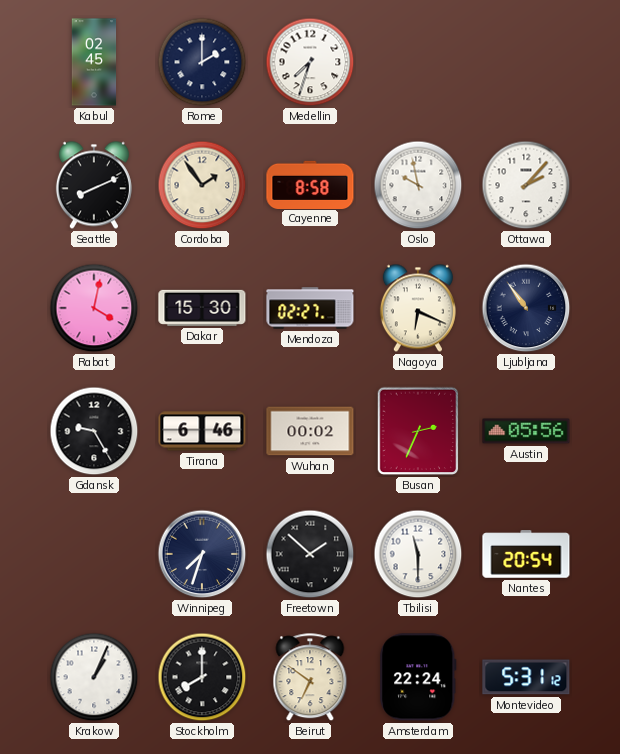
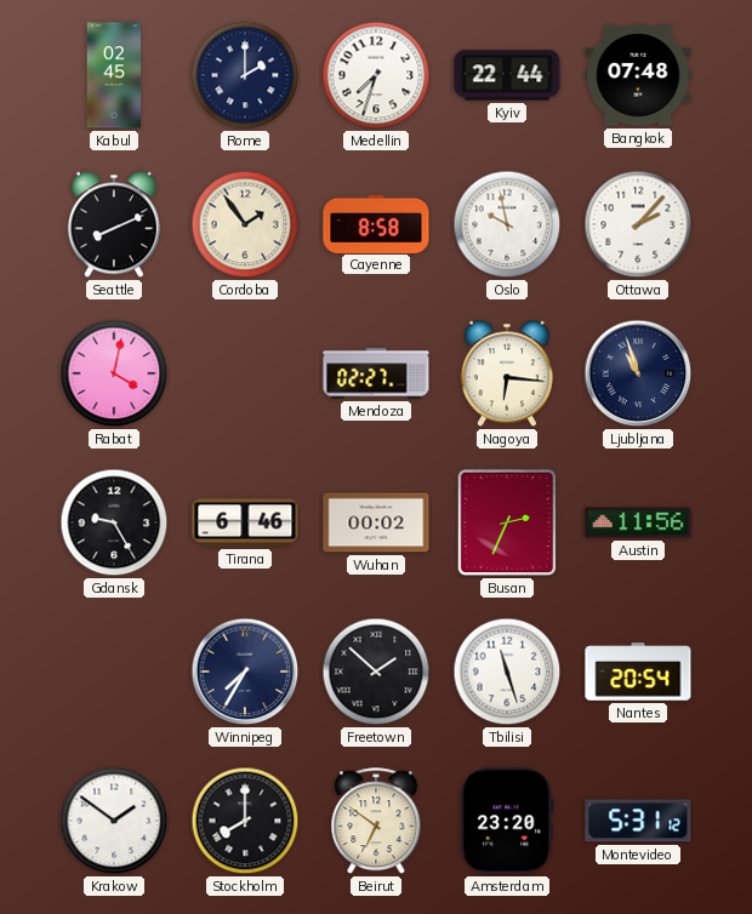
Kyiv: none -> 22:44
Bangkok: none -> 07:48
Dakar: 15:30 -> none
Nagoya: 6:19 -> 6:16
Ljubljana: 10:54 -> 10:57
Austin: 05:56 -> 11:56
Winnipeg: 7:33 -> 7:35
Tbilisi: 11:30 -> 11:27
Krakow: 1:04 -> 1:51
Amsterdam: 22:24 -> 23:20
